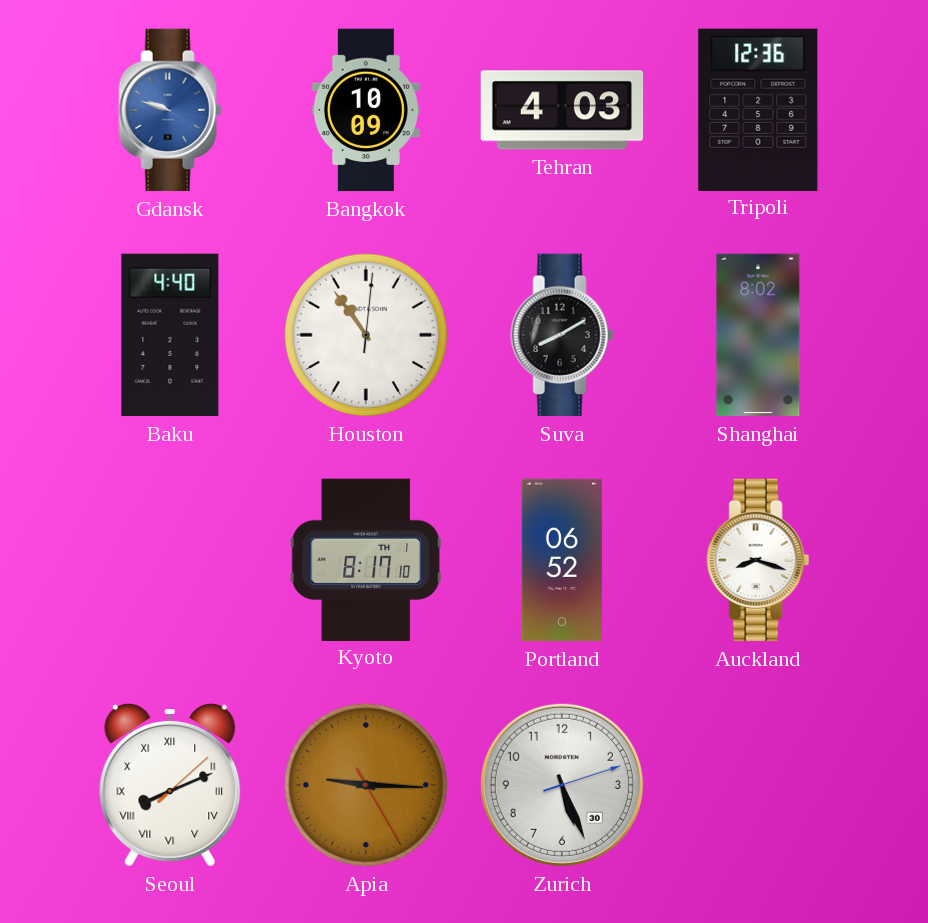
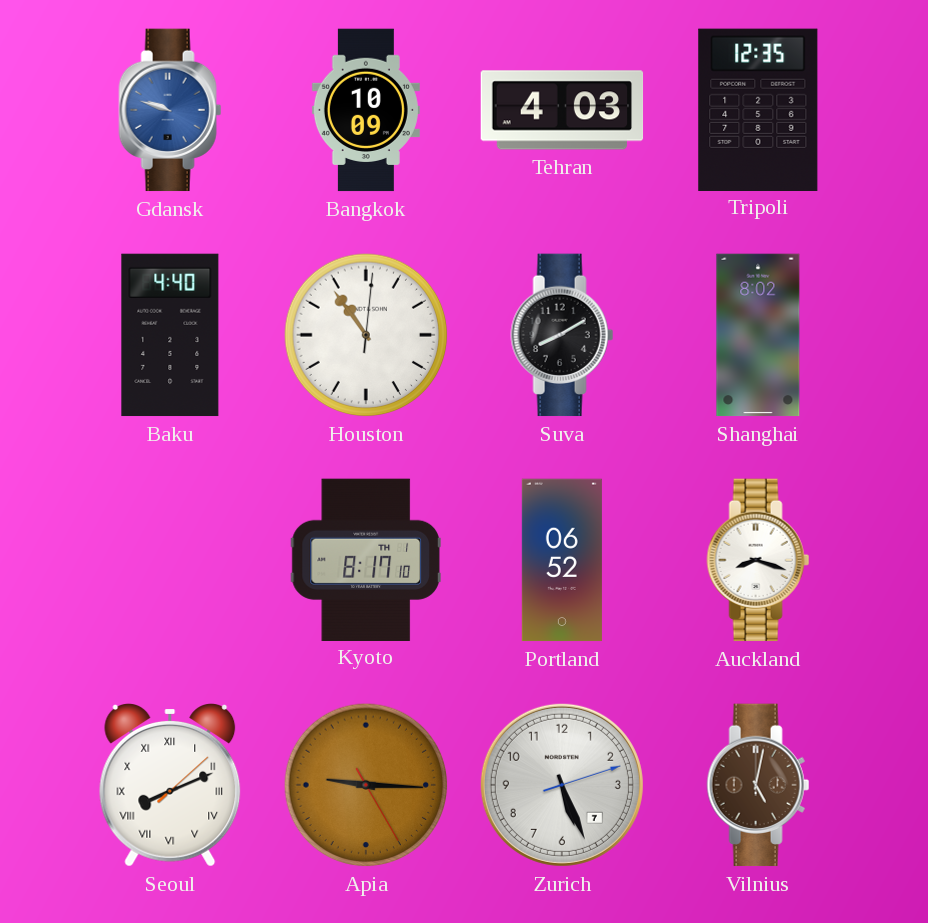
Tripoli: 12:36 -> 12:35
Zurich date: 30 -> 7
Vilnius: none -> 5:02
